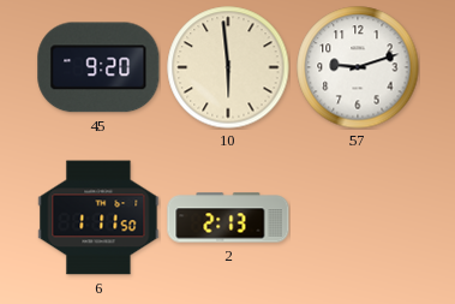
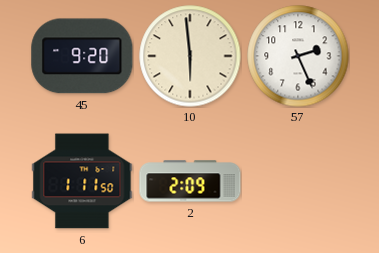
57: 9:12 -> 2:26
2: 2:13 -> 2:09
